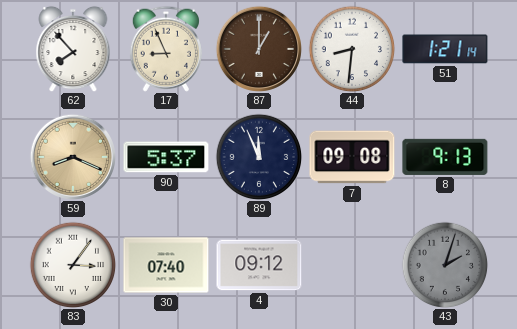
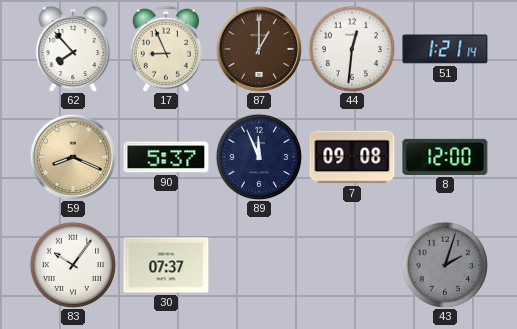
44: 8:31 -> 12:31
8: 9:13 -> 12:00
83: 3:06 -> 10:06
30: 07:40 -> 07:37
4: 09:12 -> none
